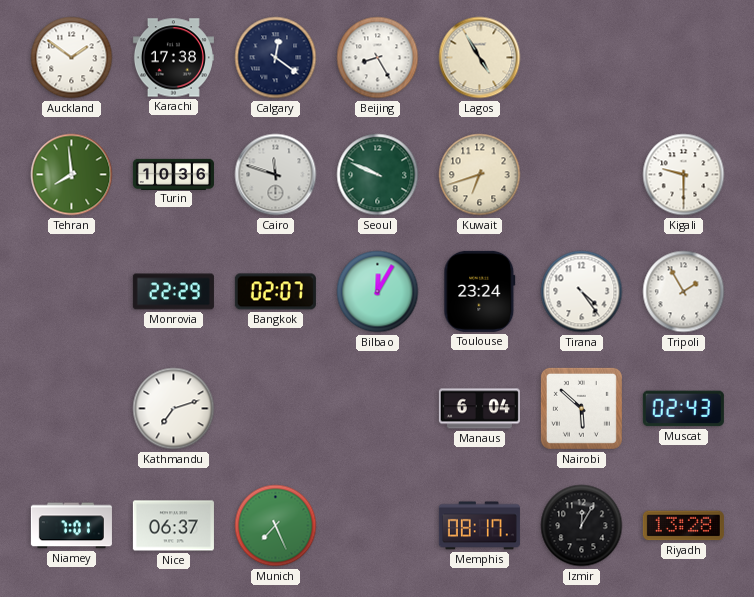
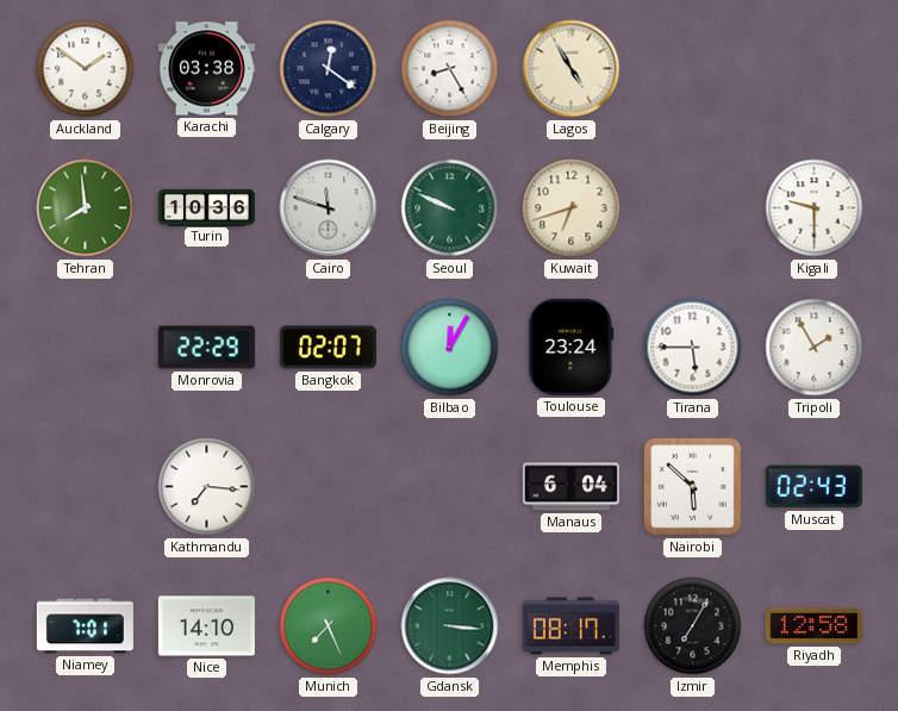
Karachi: 17:38 -> 03:38
Tirana: 4:24 -> 5:45
Kathmandu: 7:12 -> 7:16
Nice: 06:37 -> 14:10
Gdansk: none -> 3:16
Izmir: 12:05 -> 7:05
Riyadh: 13:28 -> 12:58
